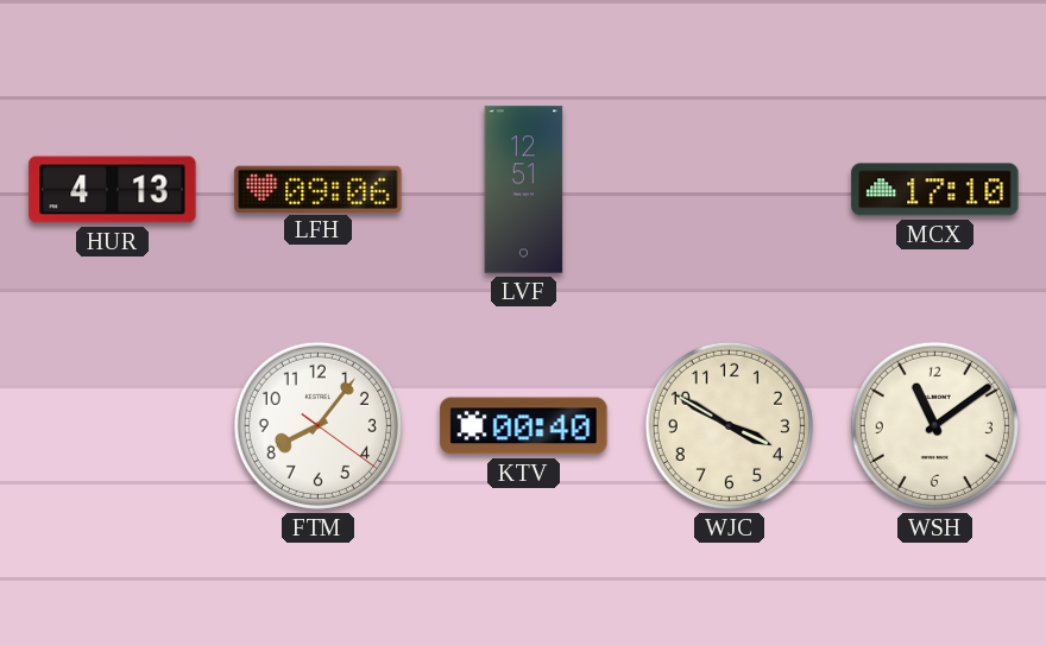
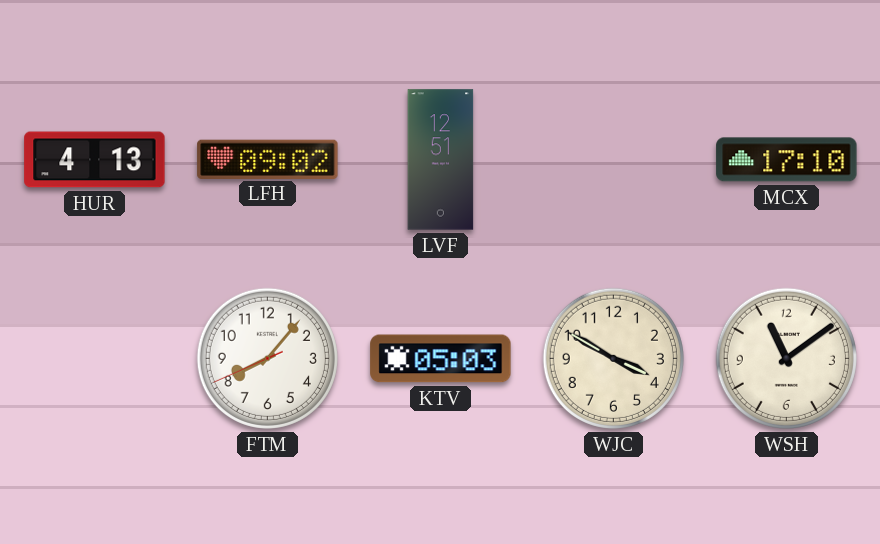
LFH: 09:06 -> 09:02
FTM: 8:06:21 -> 8:06:41
KTV: 00:40 -> 05:03
